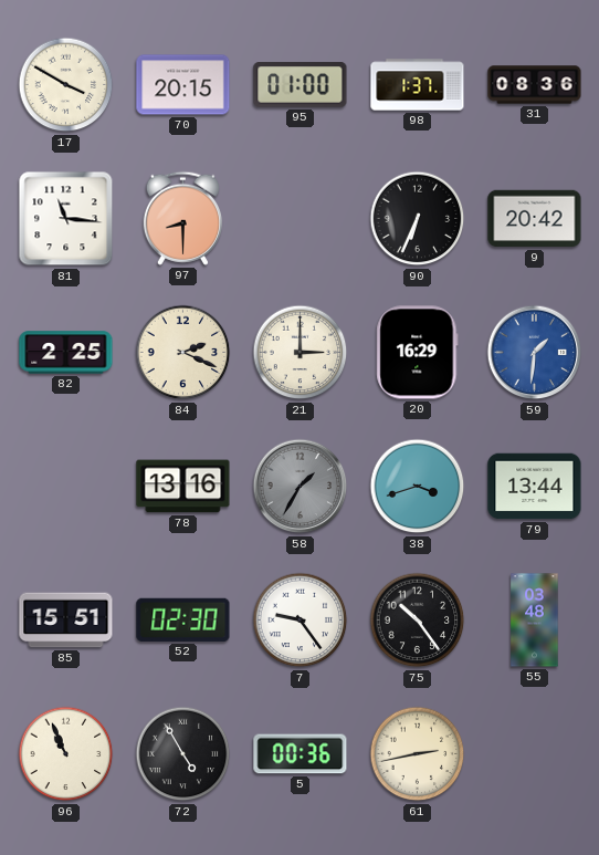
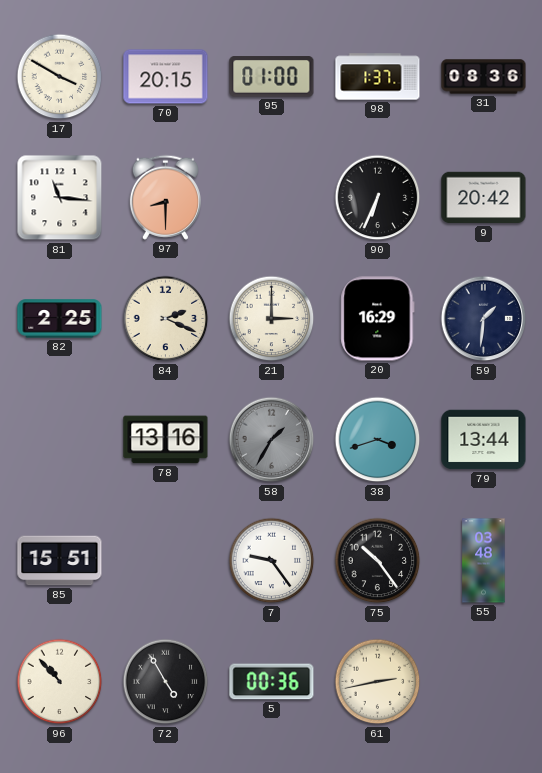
59 dial: blue -> navy
52: 02:30 -> none
96: 10:56 -> 10:53
